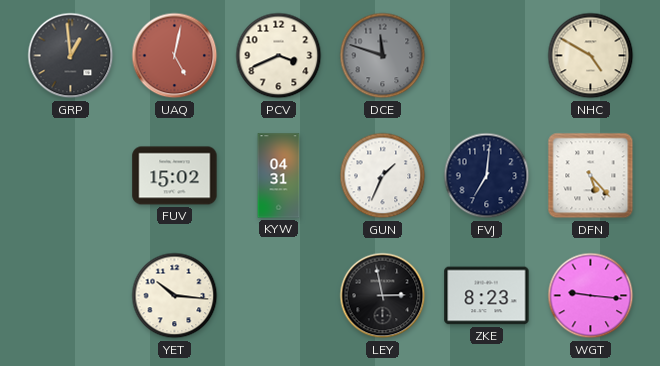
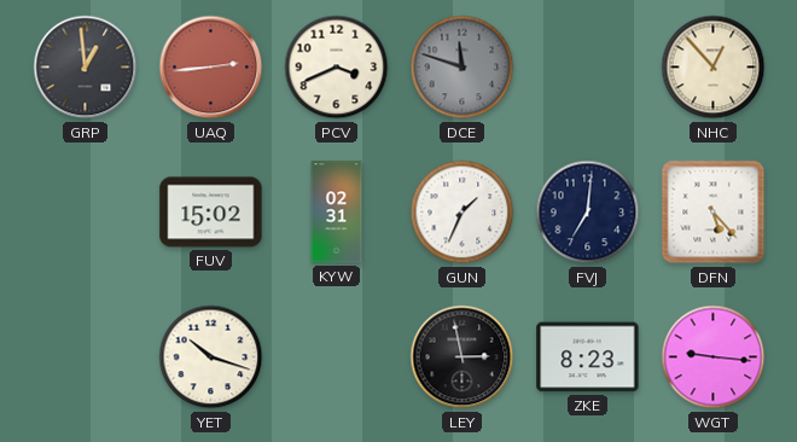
UAQ: 5:02 -> 2:44
NHC: 4:50 -> 12:53
KYW: 04:31 -> 02:31
YET: 10:16 -> 10:18
